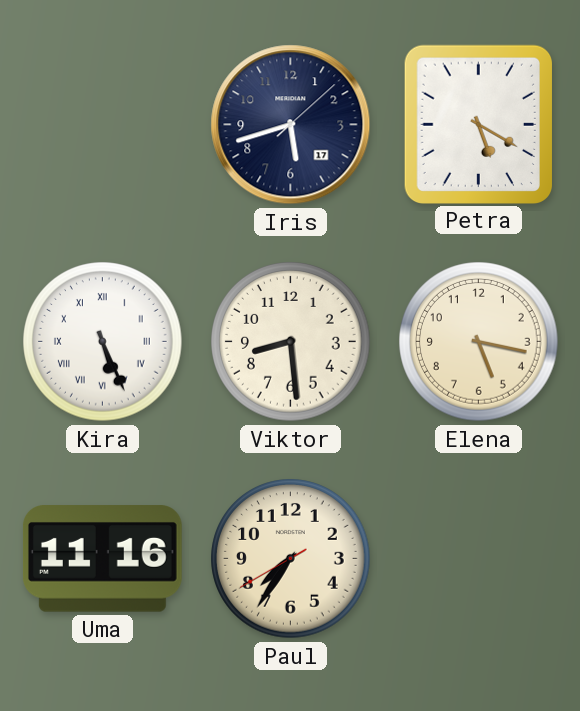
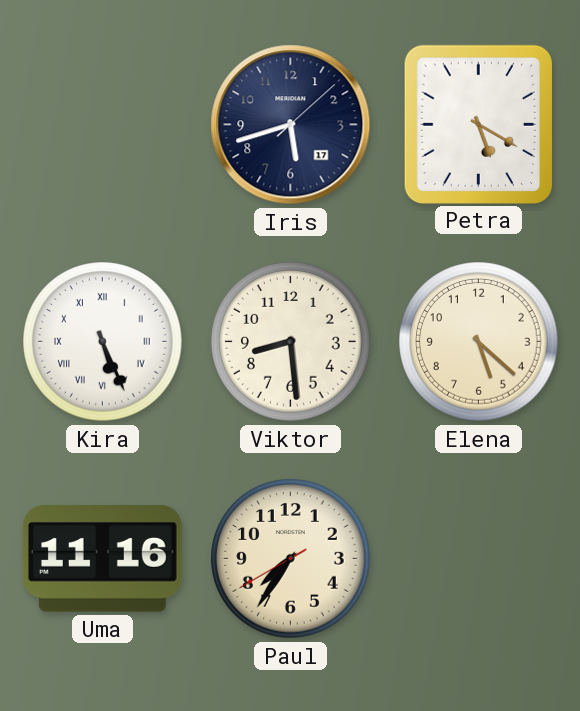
Elena: 5:17 -> 5:22
